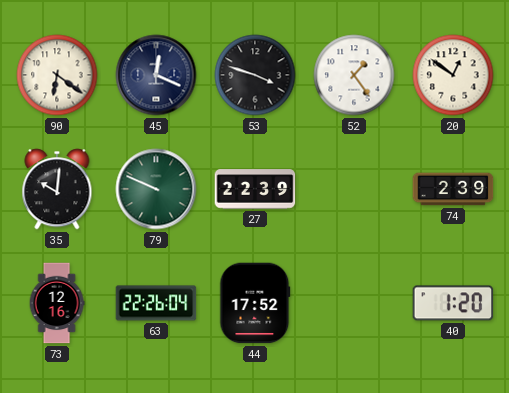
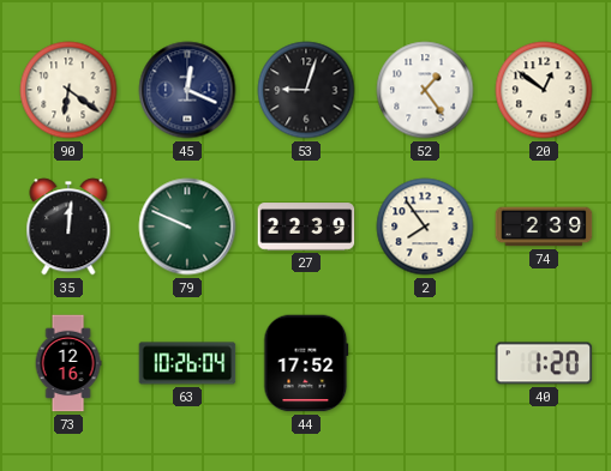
53: 3:48 -> 9:03
35: 10:01 -> 12:01
2: none -> 7:54
63: 22:26 -> 10:26
